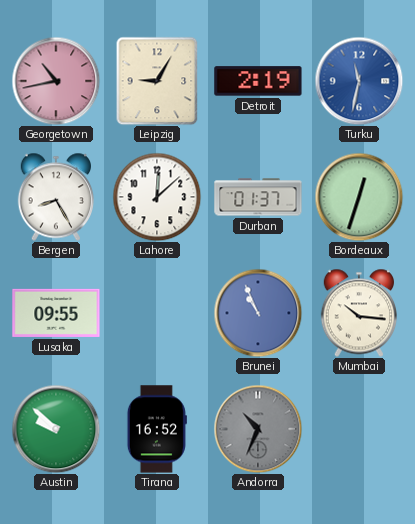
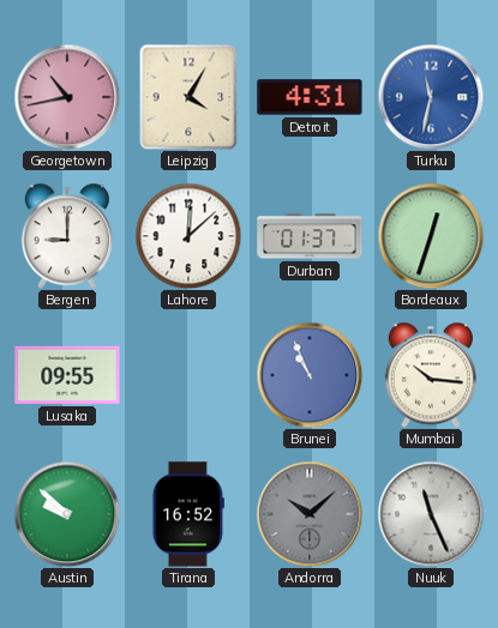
Leipzig: 9:05 -> 4:05
Detroit: 2:19 -> 4:31
Bergen: 8:25 -> 9:00
Andorra: 10:34 -> 10:08
Nuuk: none -> 11:26
